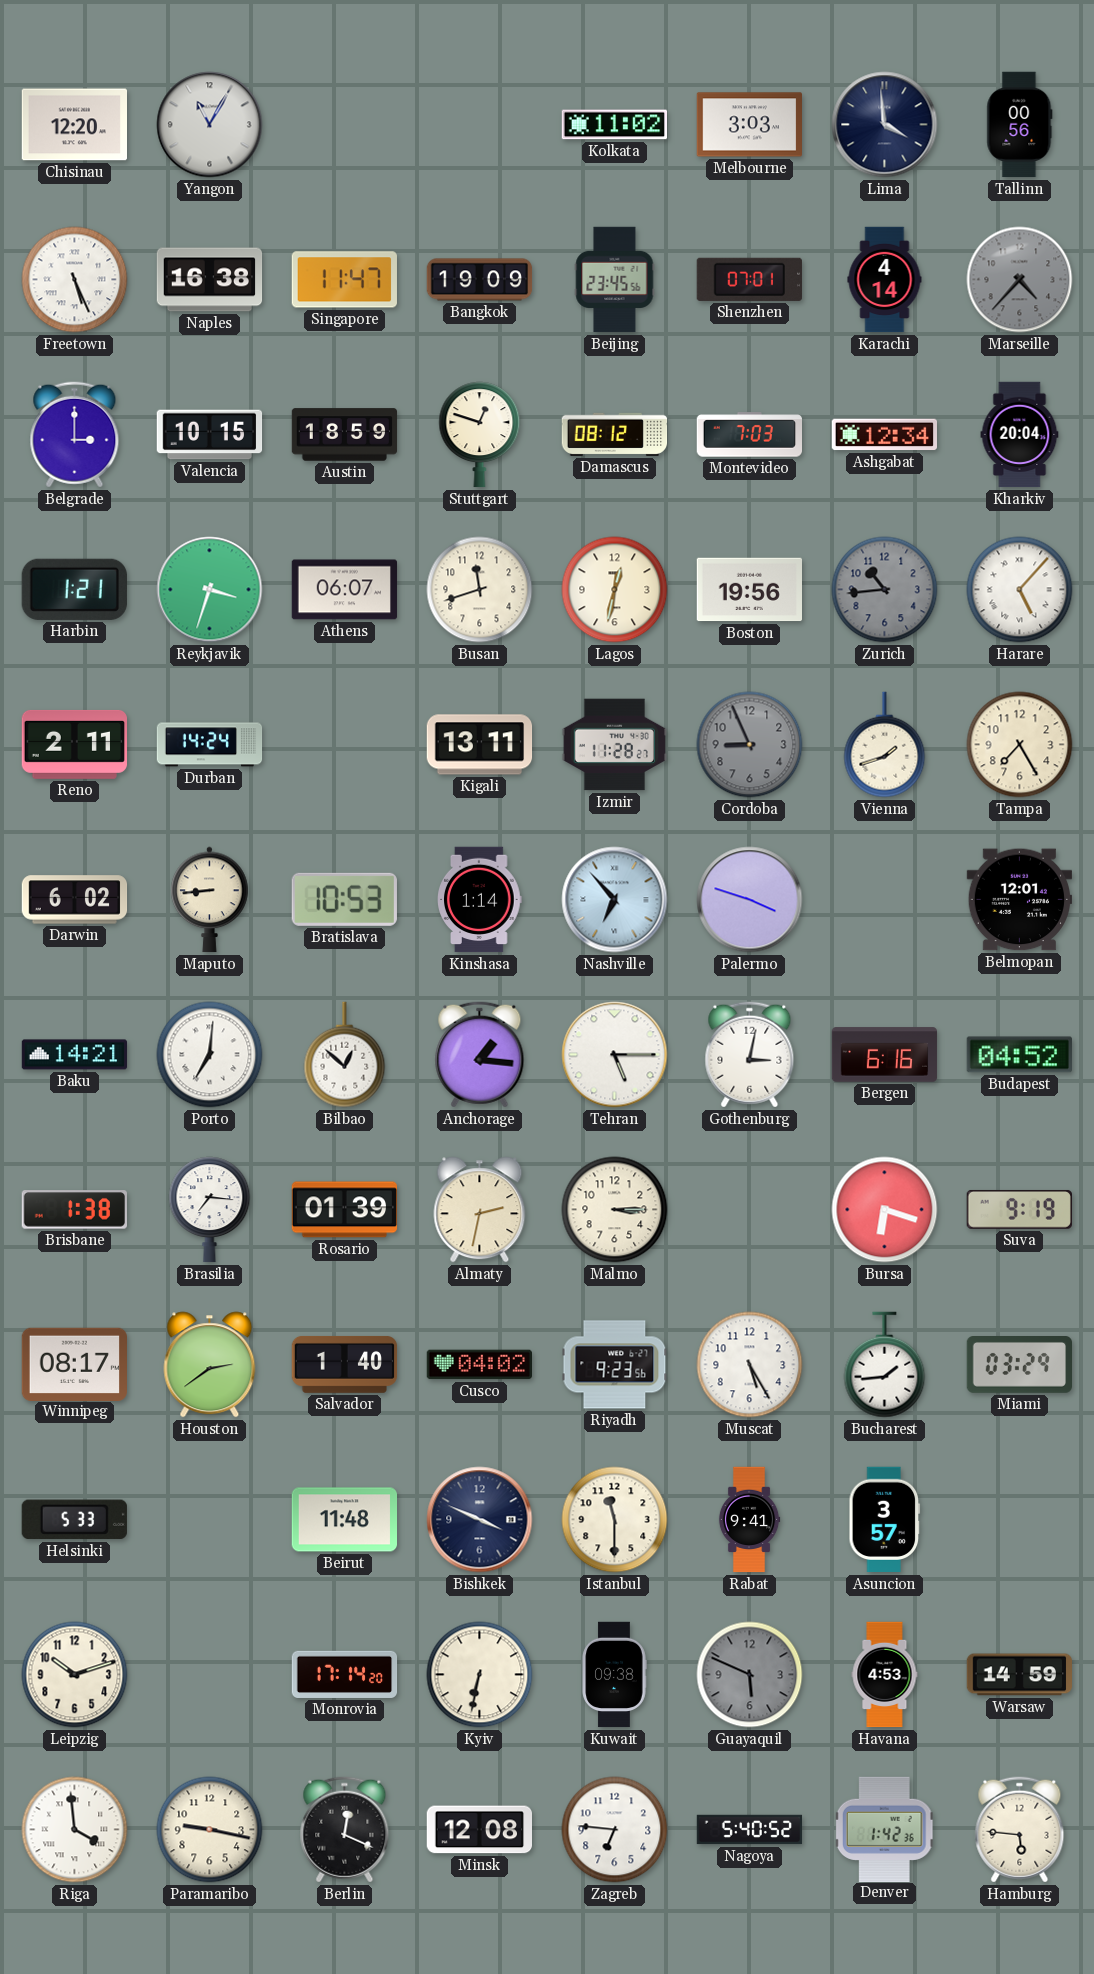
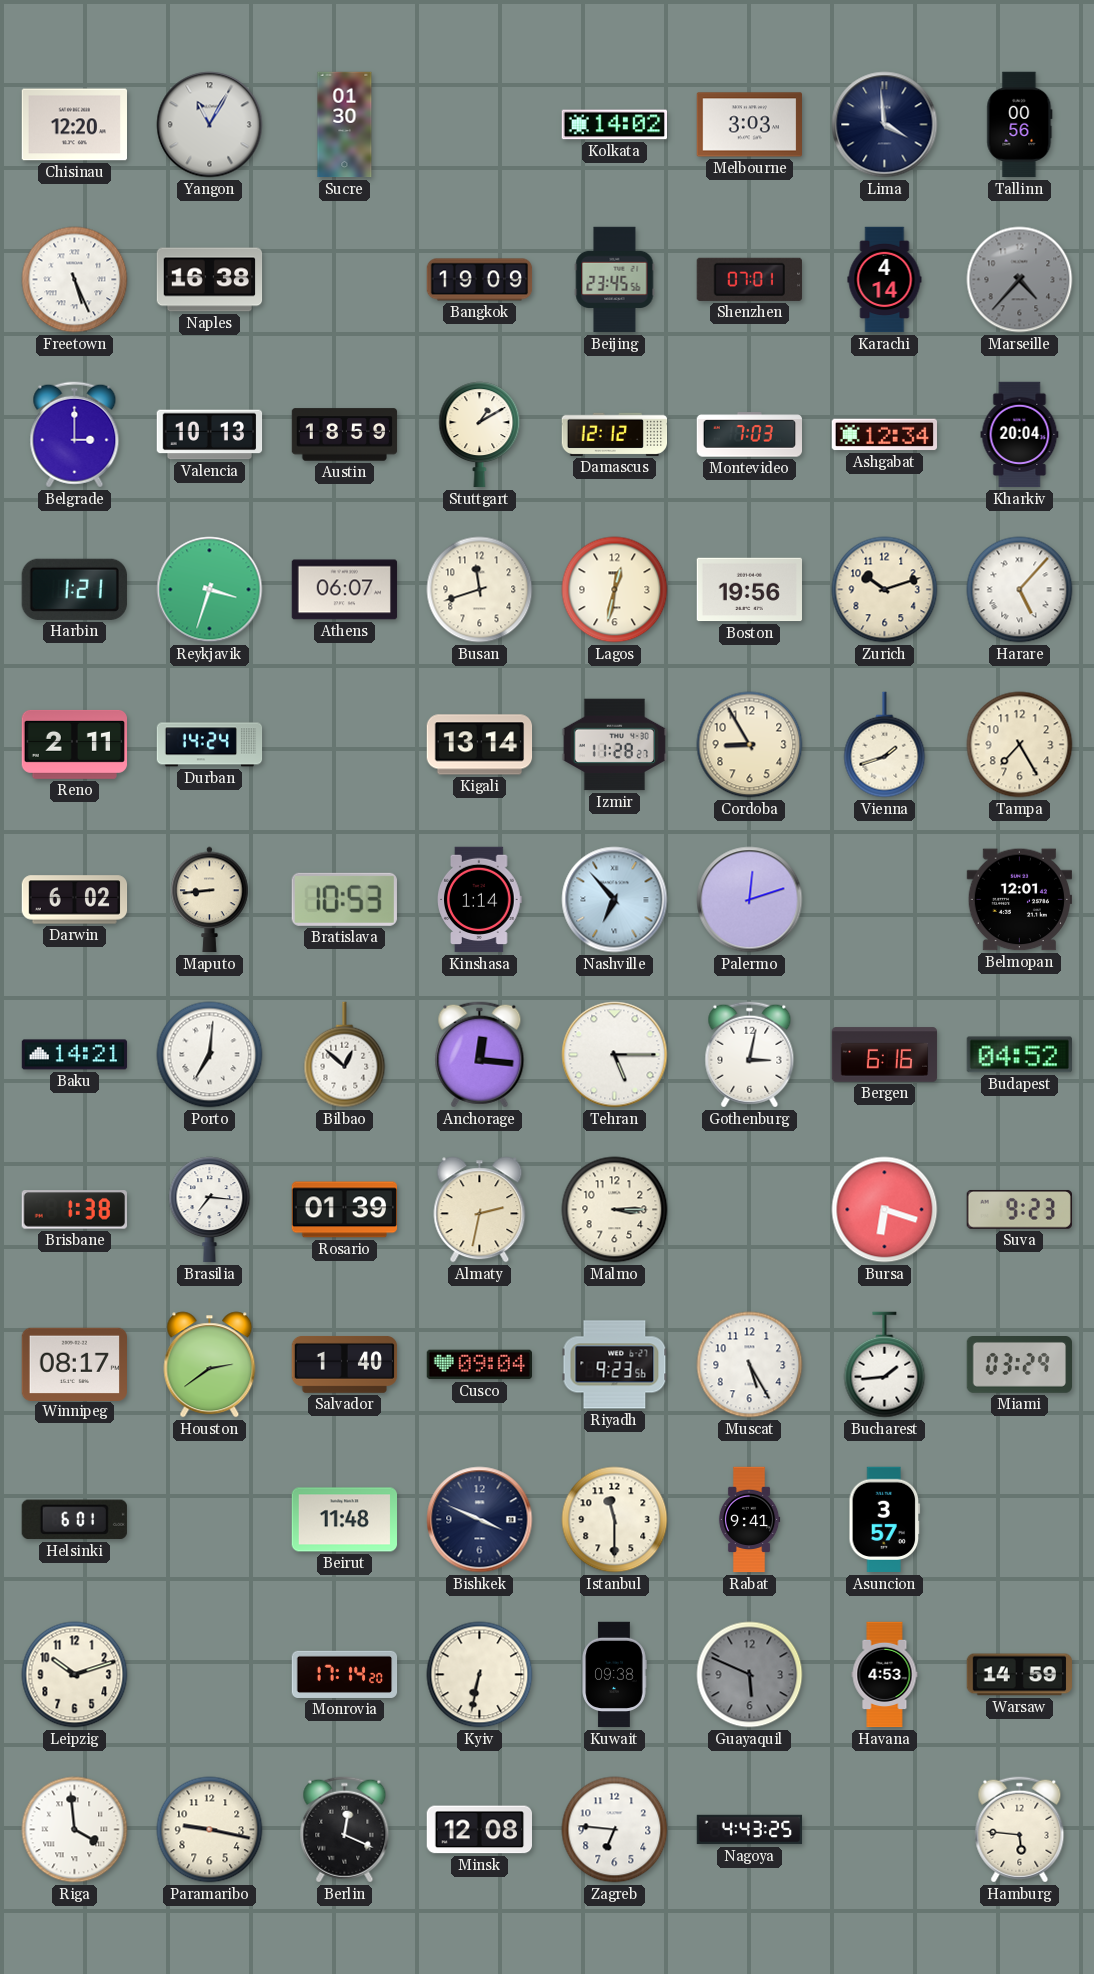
Sucre: none -> 01:30
Kolkata: 11:02 -> 14:02
Singapore: 11:47 -> none
Valencia: 10:15 -> 10:13
Stuttgart: 12:48 -> 1:10
Damascus: 08:12 -> 12:12
Zurich: 10:44 -> 10:12
Zurich dial: grey -> cream
Kigali: 13:11 -> 13:14
Cordoba: 8:56 -> 8:55
Cordoba dial: grey -> cream
Palermo: 3:48 -> 12:12
Anchorage: 1:16 -> 12:16
Suva: 9:19 -> 9:23
Cusco: 04:02 -> 09:04
Helsinki: 5:33 -> 6:01
Nagoya: 5:40 -> 4:43
Denver: 1:42 -> none
